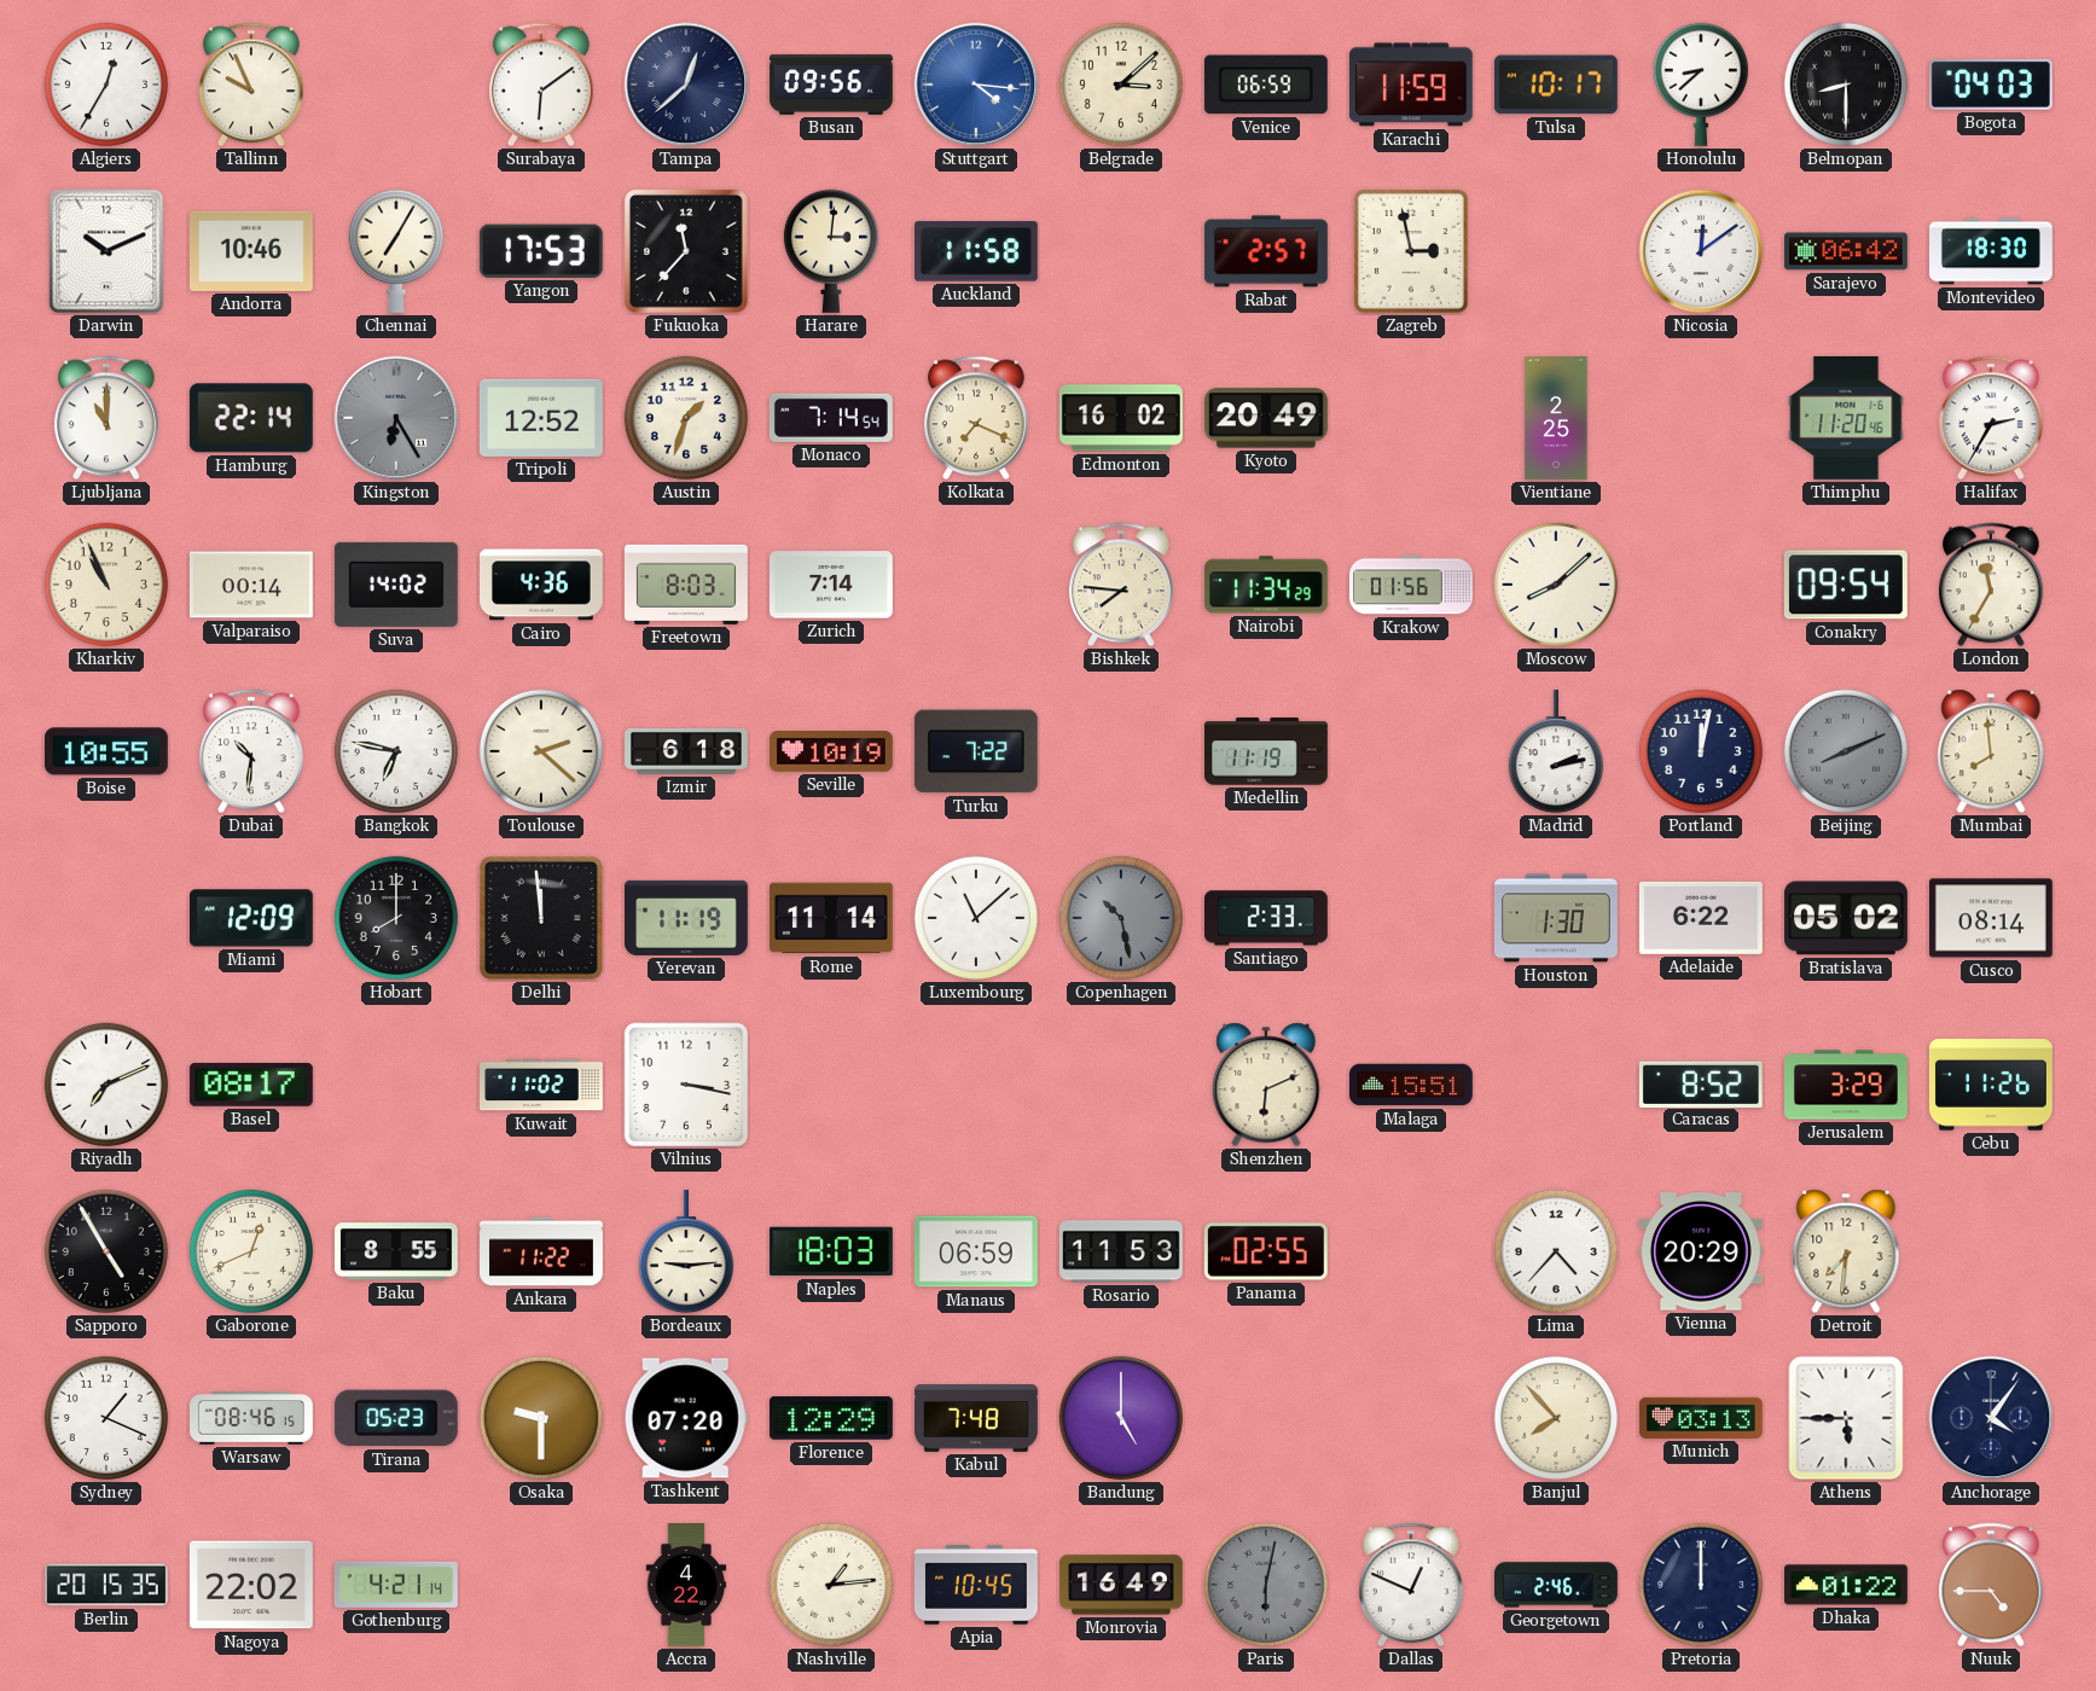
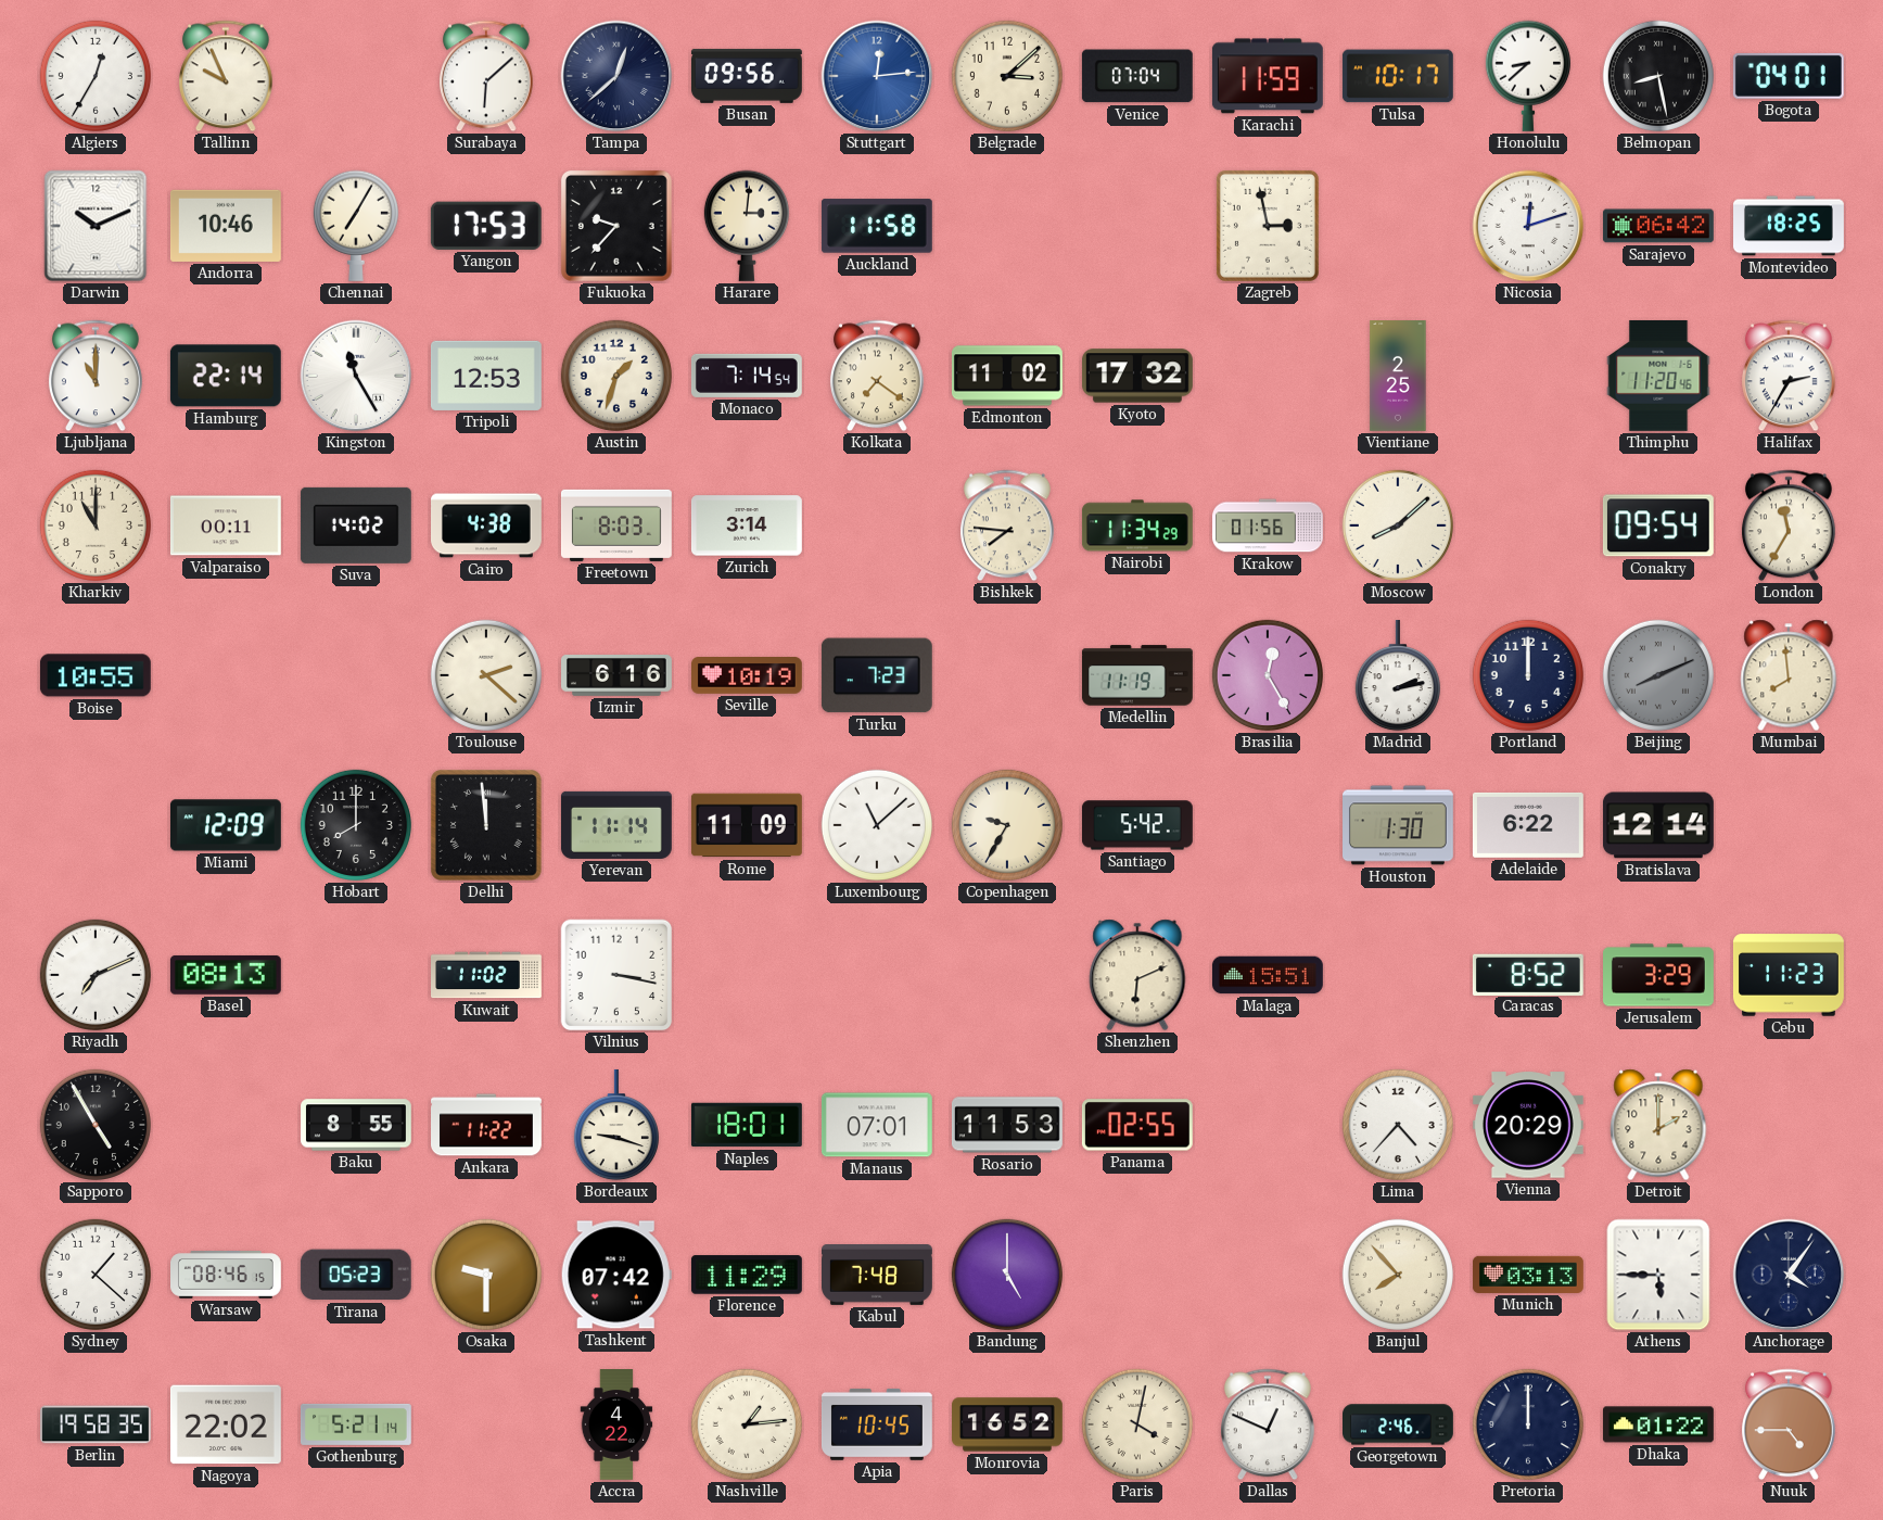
Surabaya: 6:09 -> 6:08
Stuttgart: 4:16 -> 12:14
Venice: 06:59 -> 07:04
Belmopan: 8:30 -> 8:28
Bogota: 04:03 -> 04:01
Fukuoka: 11:37 -> 9:37
Rabat: 2:57 -> none
Nicosia: 12:09 -> 12:12
Montevideo: 18:30 -> 18:25
Kingston: 6:25 -> 11:25
Kingston dial: grey -> white
Tripoli: 12:52 -> 12:53
Kolkata: 7:19 -> 7:21
Edmonton: 16:02 -> 11:02
Kyoto: 20:49 -> 17:32
Kharkiv: 10:56 -> 11:00
Valparaiso: 00:14 -> 00:11
Cairo: 4:36 -> 4:38
Zurich: 7:14 -> 3:14
Dubai: 10:31 -> none
Bangkok: 6:47 -> none
Izmir: 6:18 -> 6:16
Turku: 7:22 -> 7:23
Brasilia: none -> 12:25
Portland: 12:02 -> 12:00
Yerevan: 11:19 -> 11:14
Rome: 11:14 -> 11:09
Copenhagen: 10:28 -> 9:35
Copenhagen dial: grey -> cream
Santiago: 2:33 -> 5:42
Bratislava: 05:02 -> 12:14
Cusco: 08:14 -> none
Basel: 08:17 -> 08:13
Cebu: 11:26 -> 11:23
Gaborone: 12:41 -> none
Bordeaux: 9:14 -> 9:18
Naples: 18:03 -> 18:01
Manaus: 06:59 -> 07:01
Detroit: 7:31 -> 2:00
Sydney: 1:19 -> 1:22
Tashkent: 07:20 -> 07:42
Florence: 12:29 -> 11:29
Berlin: 20:15 -> 19:58
Gothenburg: 4:21 -> 5:21
Monrovia: 16:49 -> 16:52
Paris: 6:02 -> 4:02
Paris dial: grey -> cream
